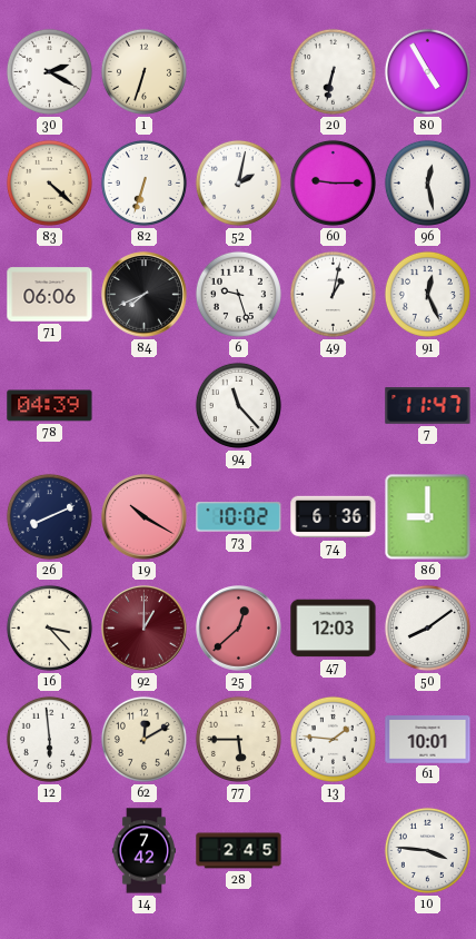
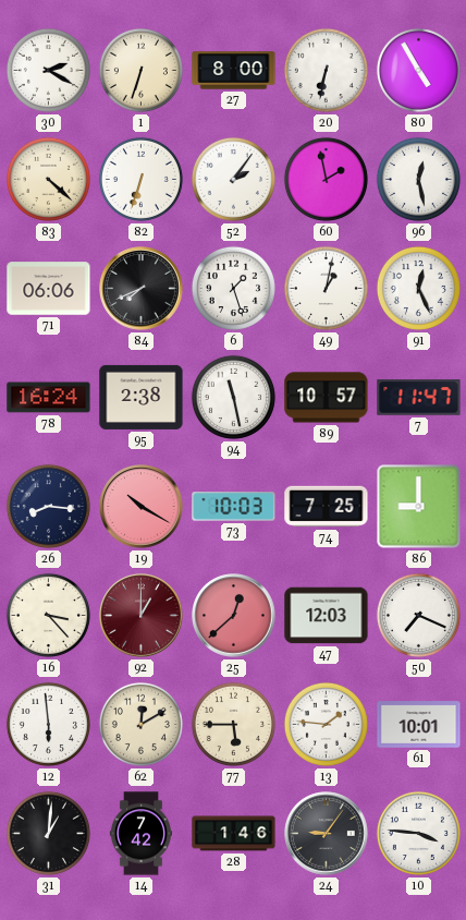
27: none -> 8:00
52: 2:02 -> 2:06
60: 9:15 -> 1:58
6: 9:27 -> 1:27
78: 04:39 -> 16:24
95: none -> 2:38
94: 11:23 -> 11:28
89: none -> 10:57
26: 8:11 -> 8:16
73: 10:02 -> 10:03
74: 6:36 -> 7:25
50: 8:09 -> 7:19
31: none -> 1:01
28: 2:45 -> 1:46
24: none -> 9:06
